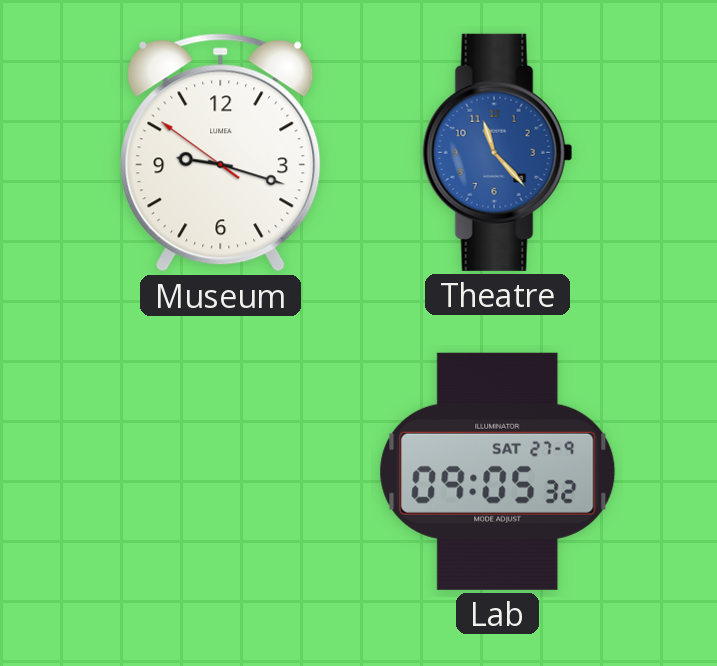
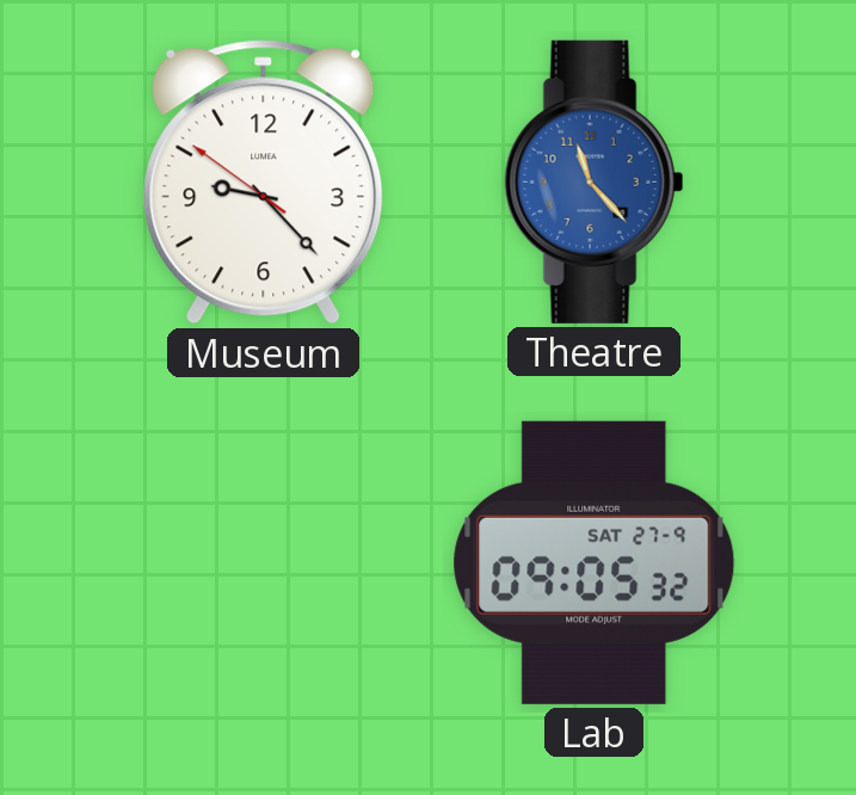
Museum: 9:17 -> 9:22
